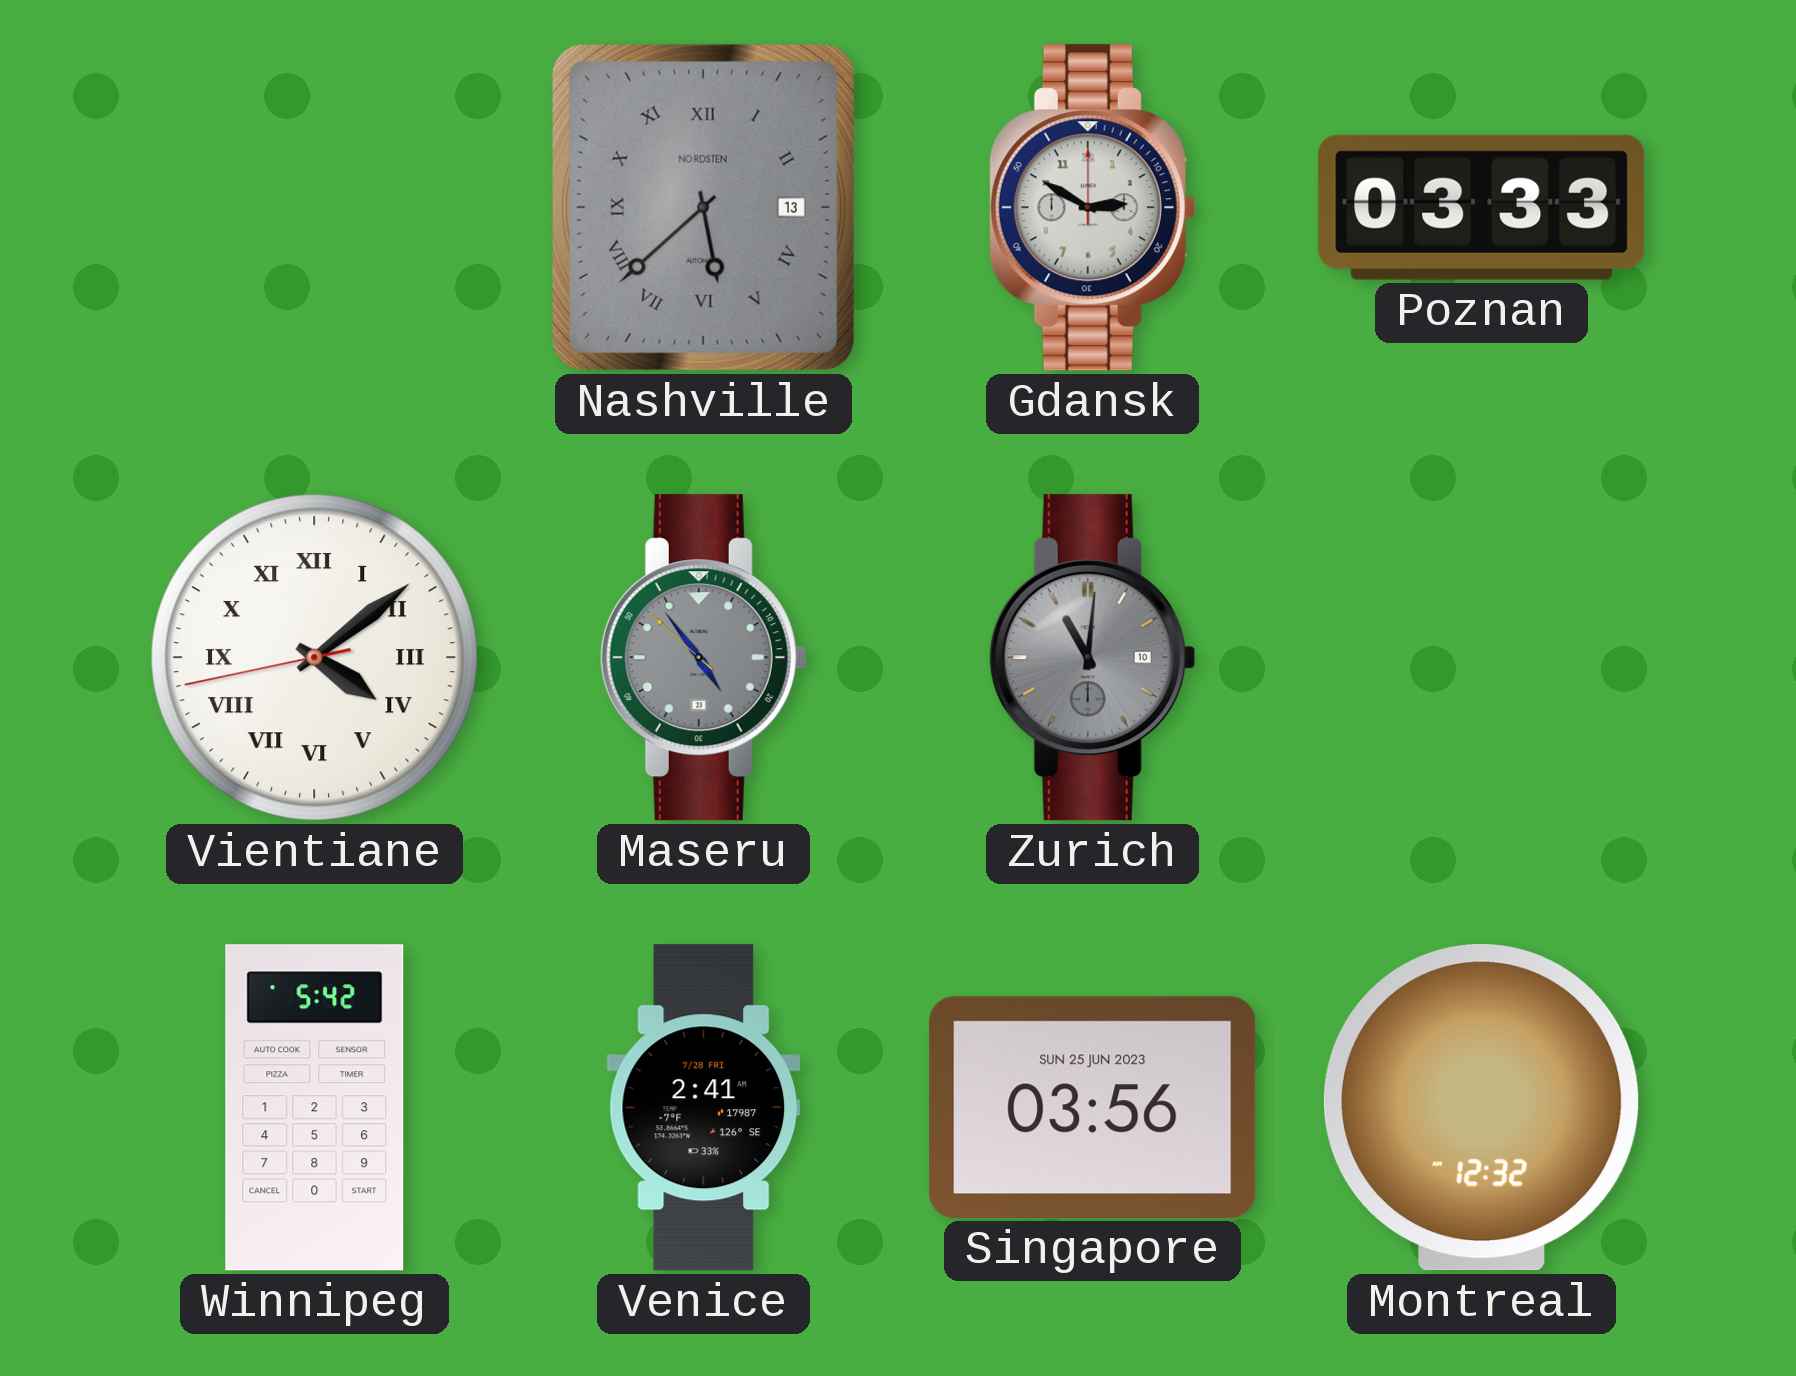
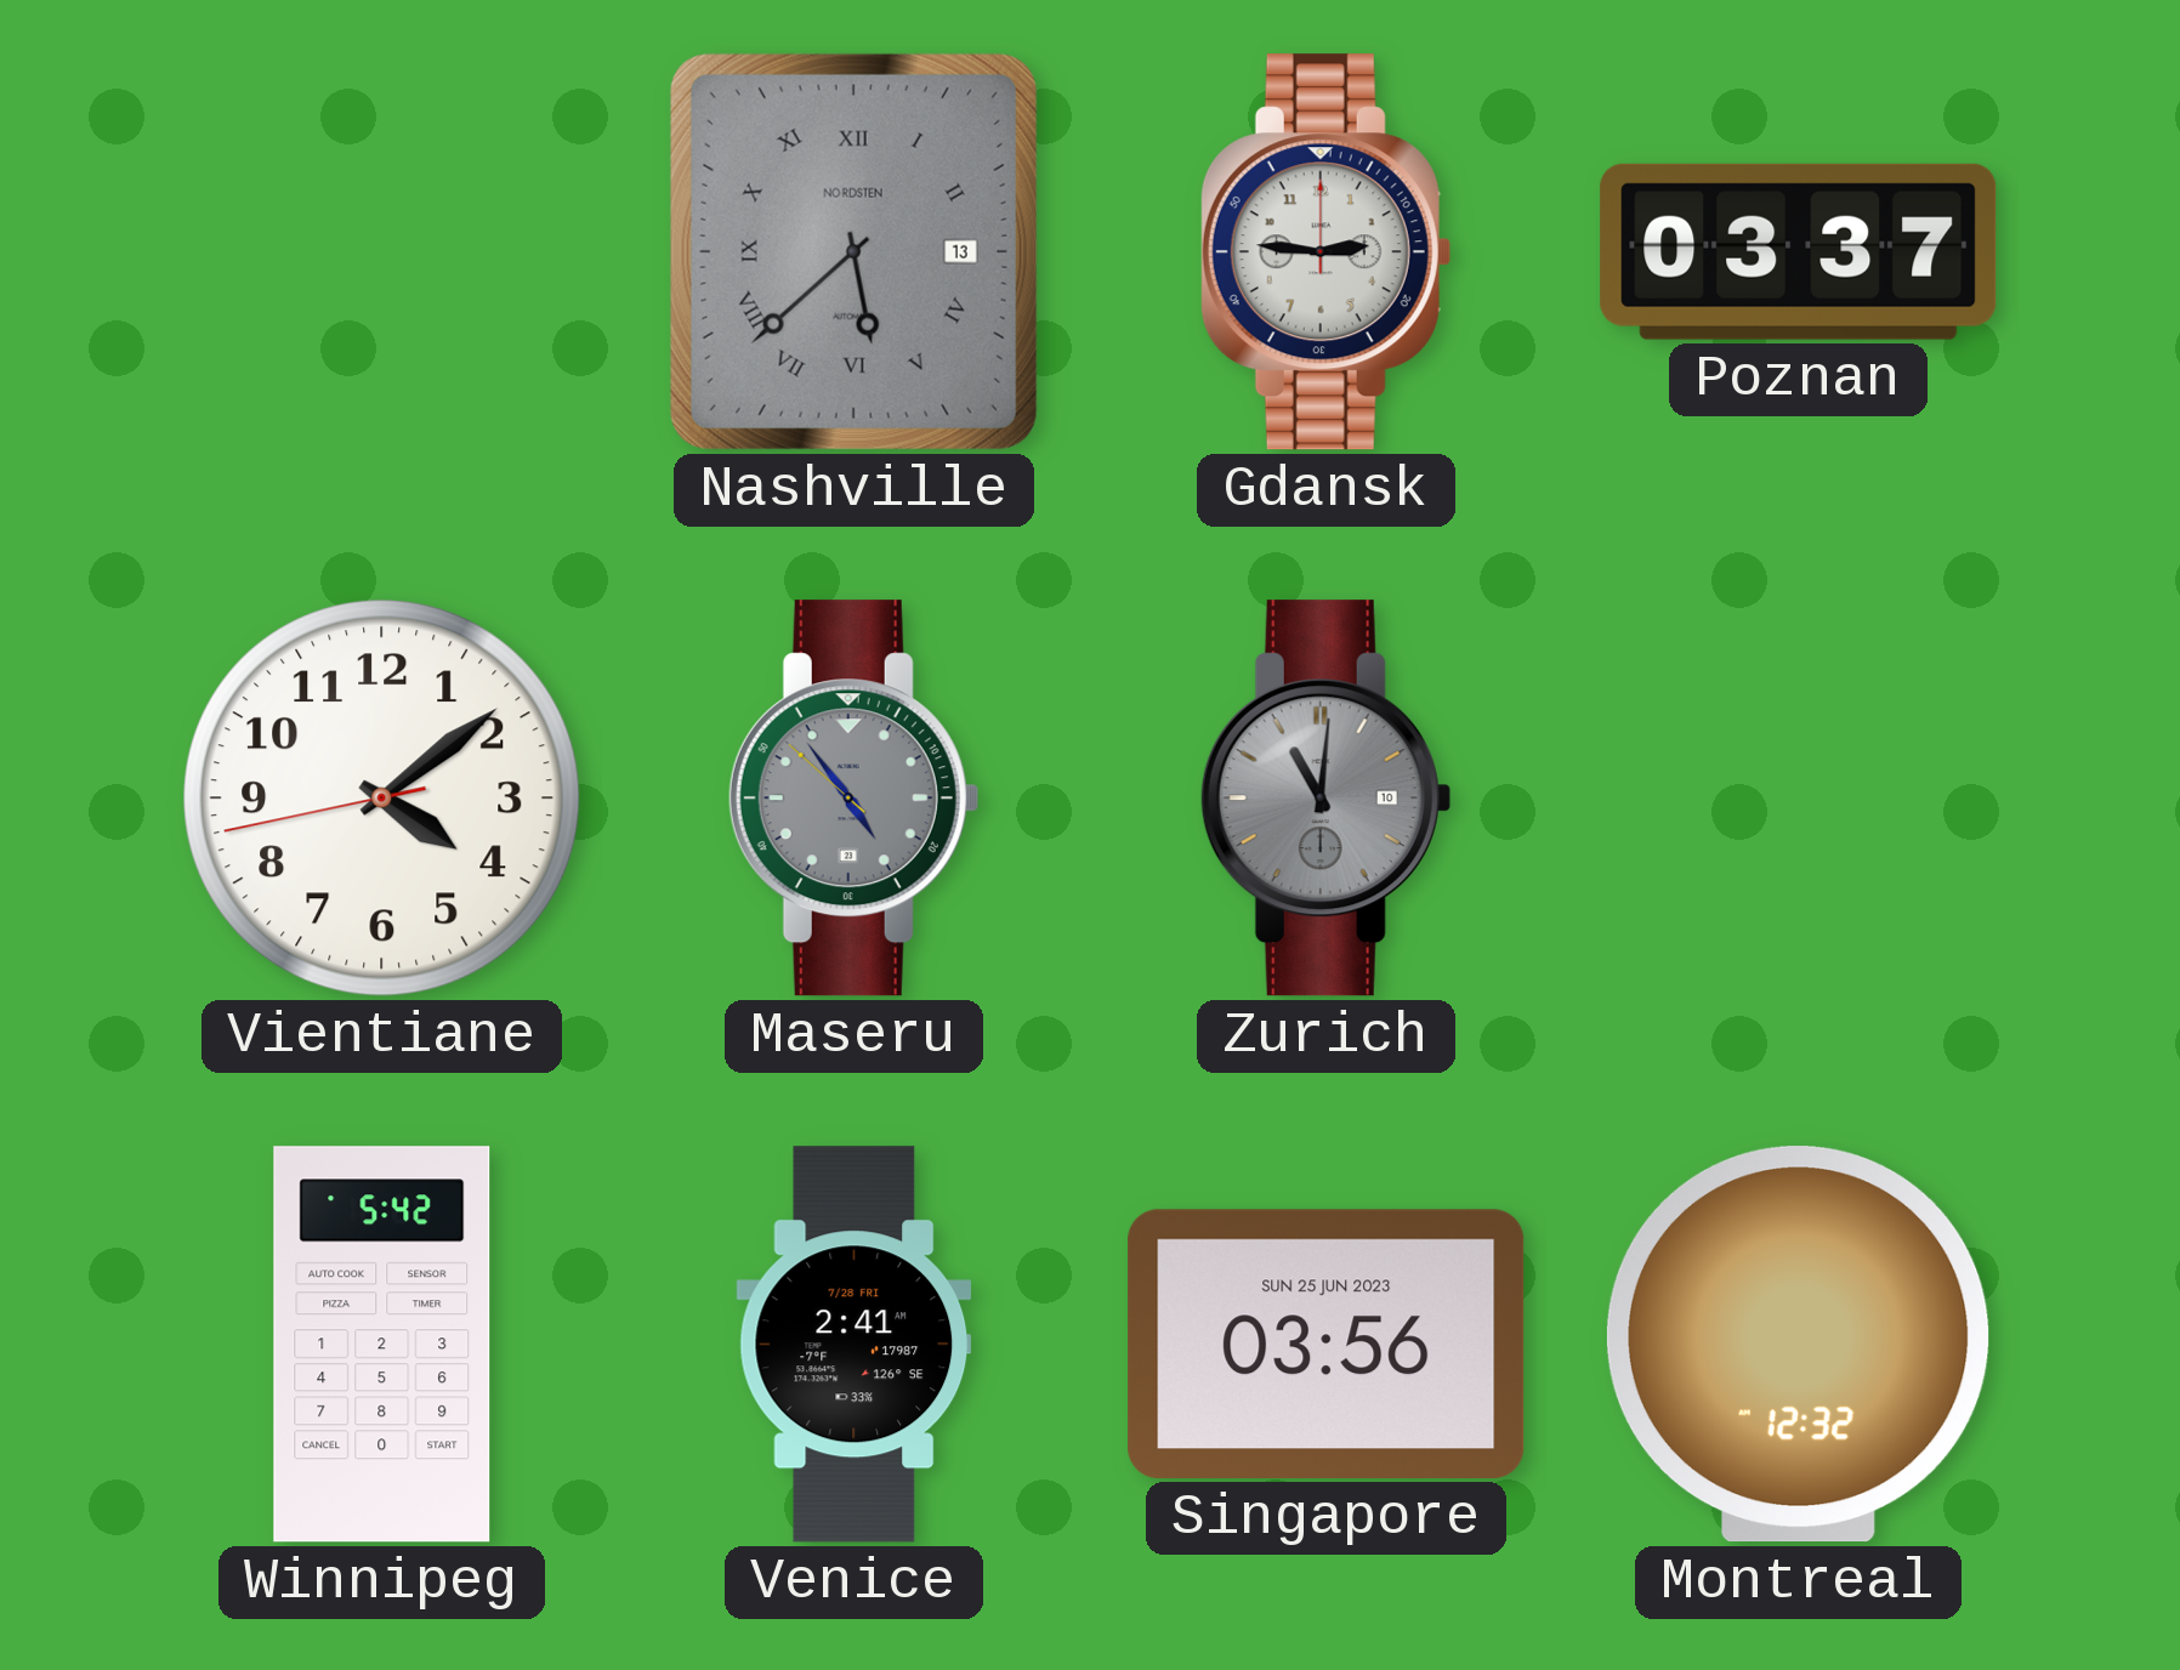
Gdansk: 2:50 -> 2:46
Poznan: 03:33 -> 03:37
Vientiane numerals: Roman -> Arabic
